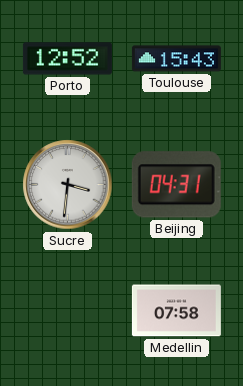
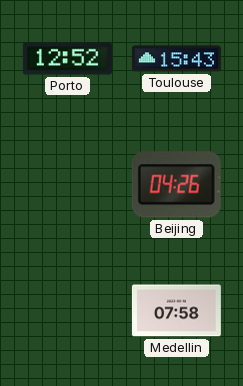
Sucre: 3:31 -> none
Beijing: 04:31 -> 04:26
